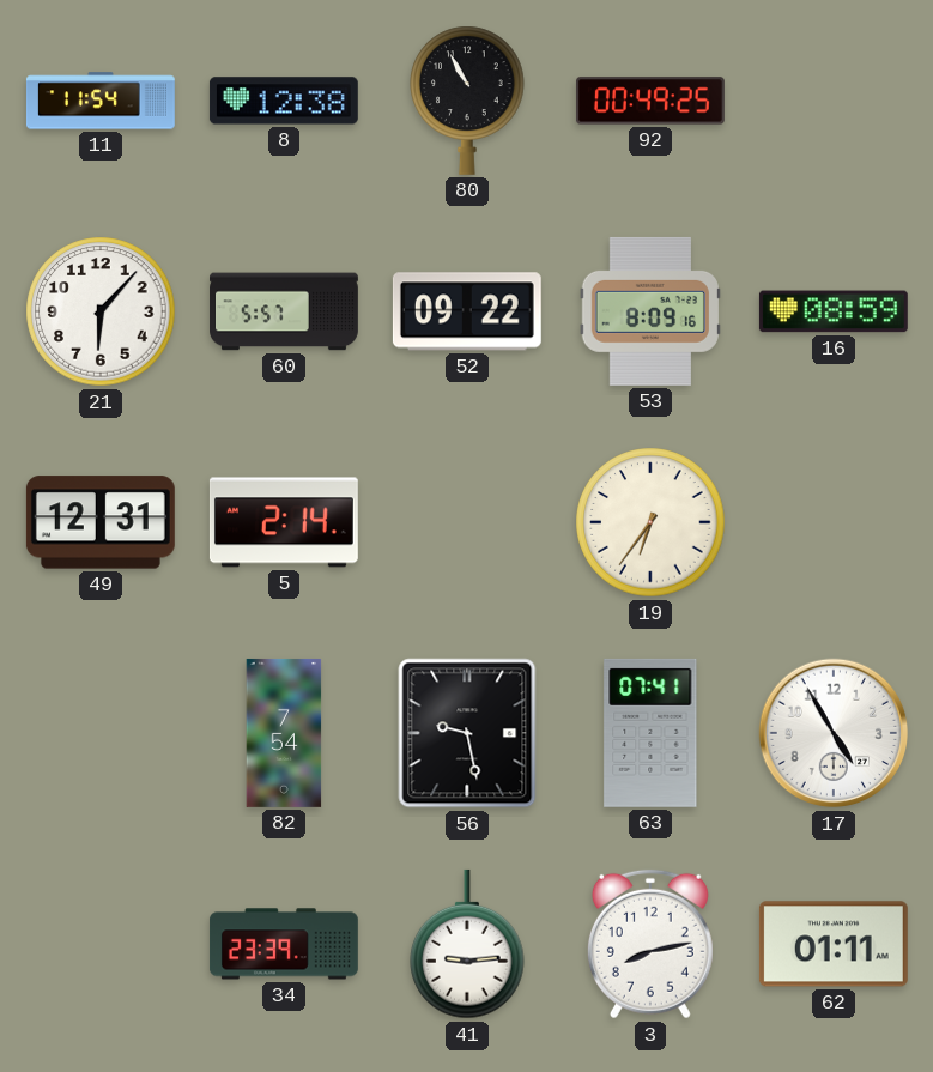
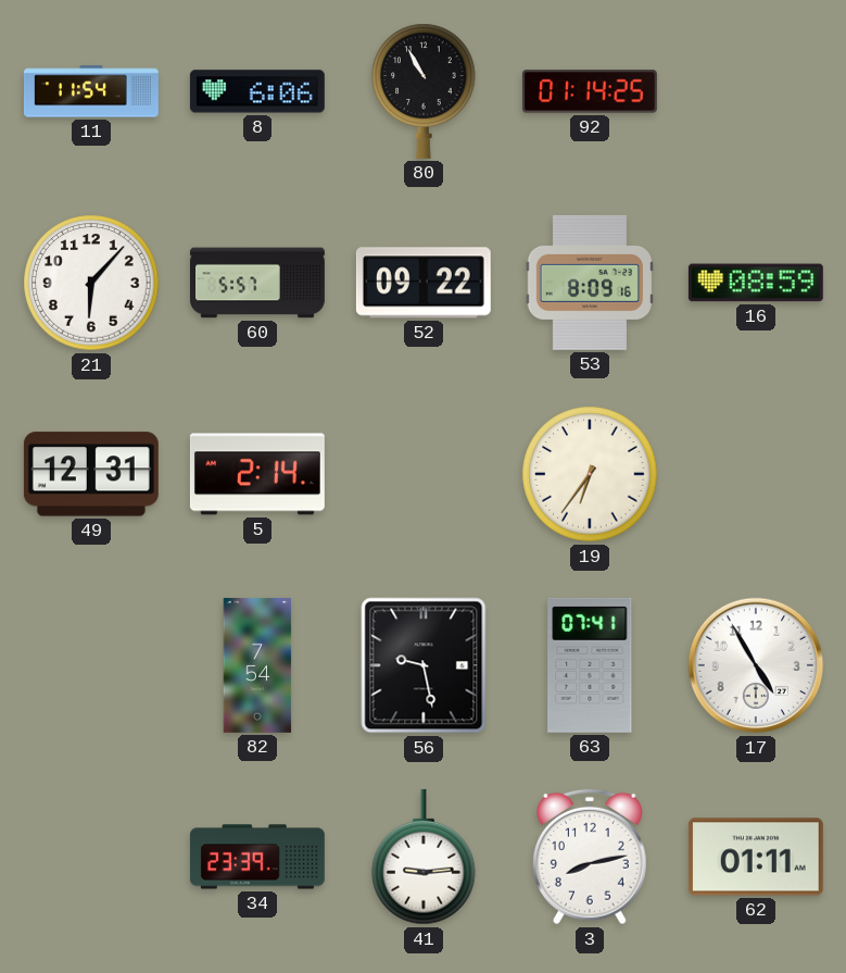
8: 12:38 -> 6:06
92: 00:49 -> 01:14
